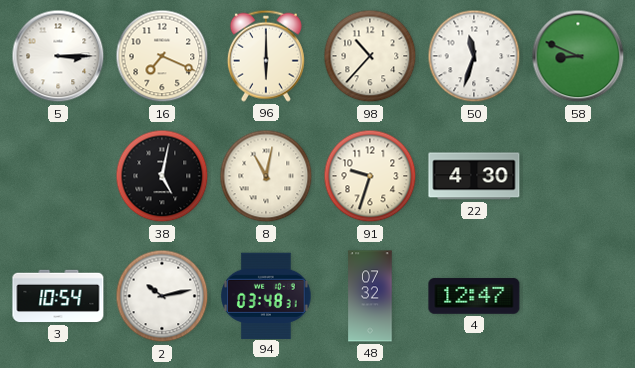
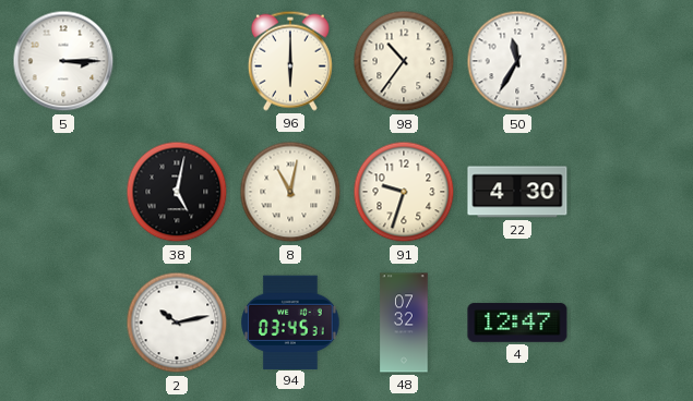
16: 7:19 -> none
98: 10:37 -> 10:36
50: 11:33 -> 11:35
58: 8:49 -> none
3: 10:54 -> none
94: 03:48 -> 03:45
